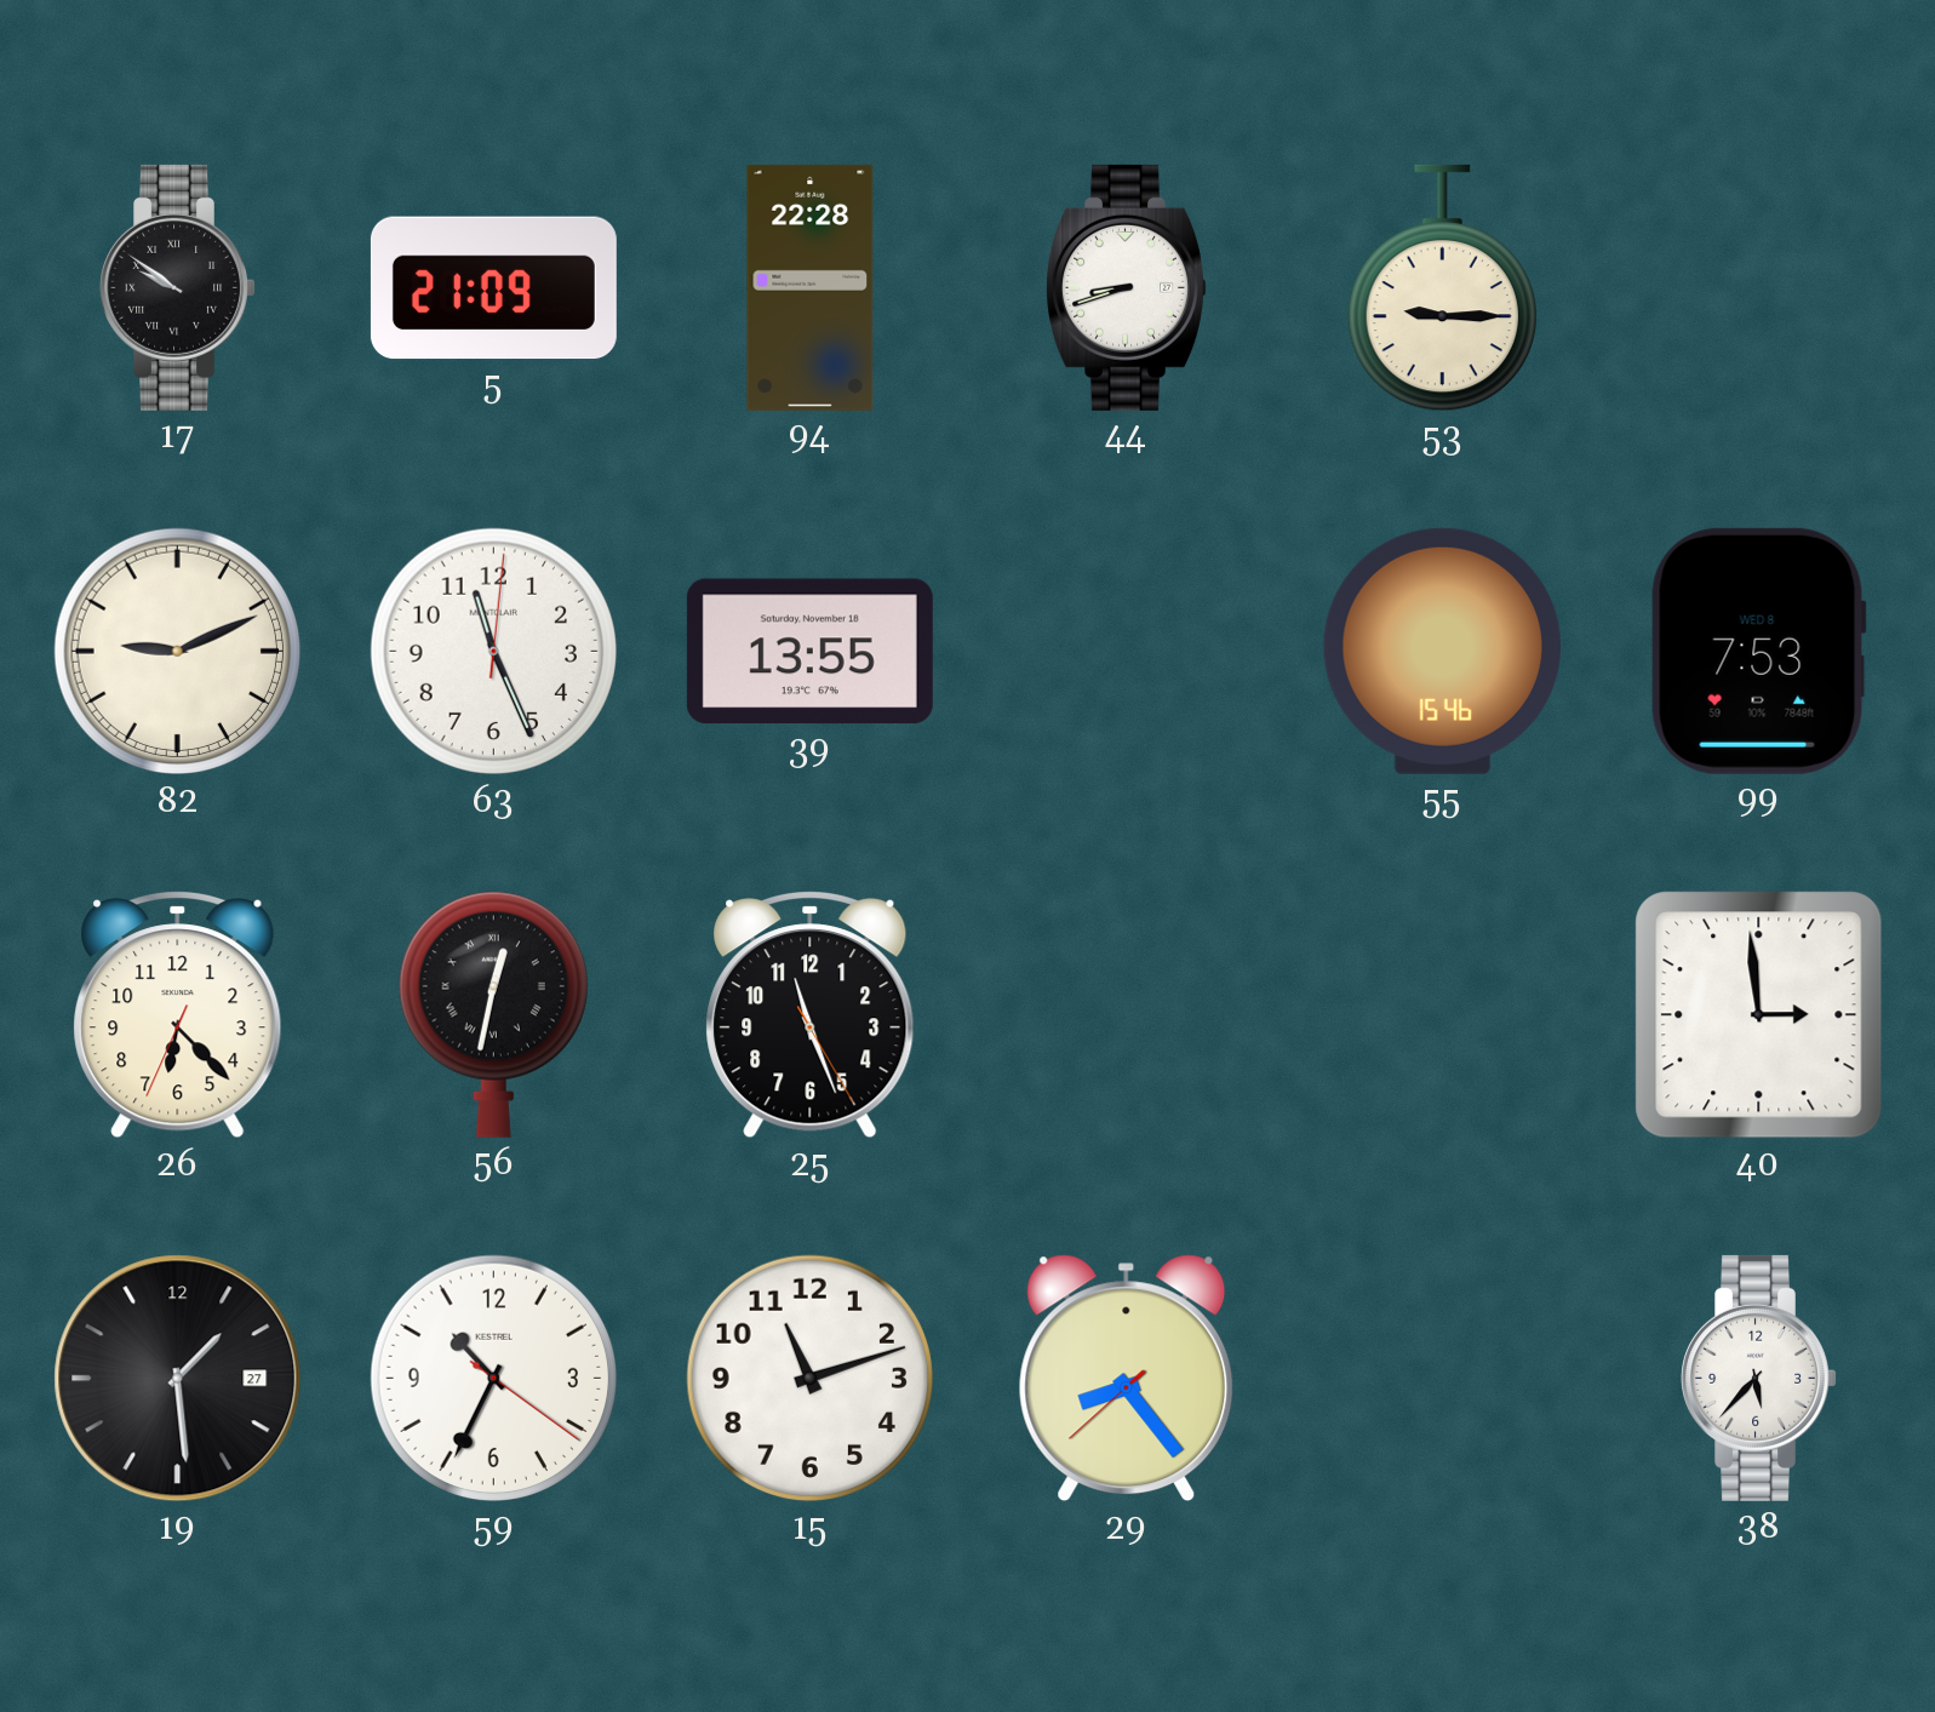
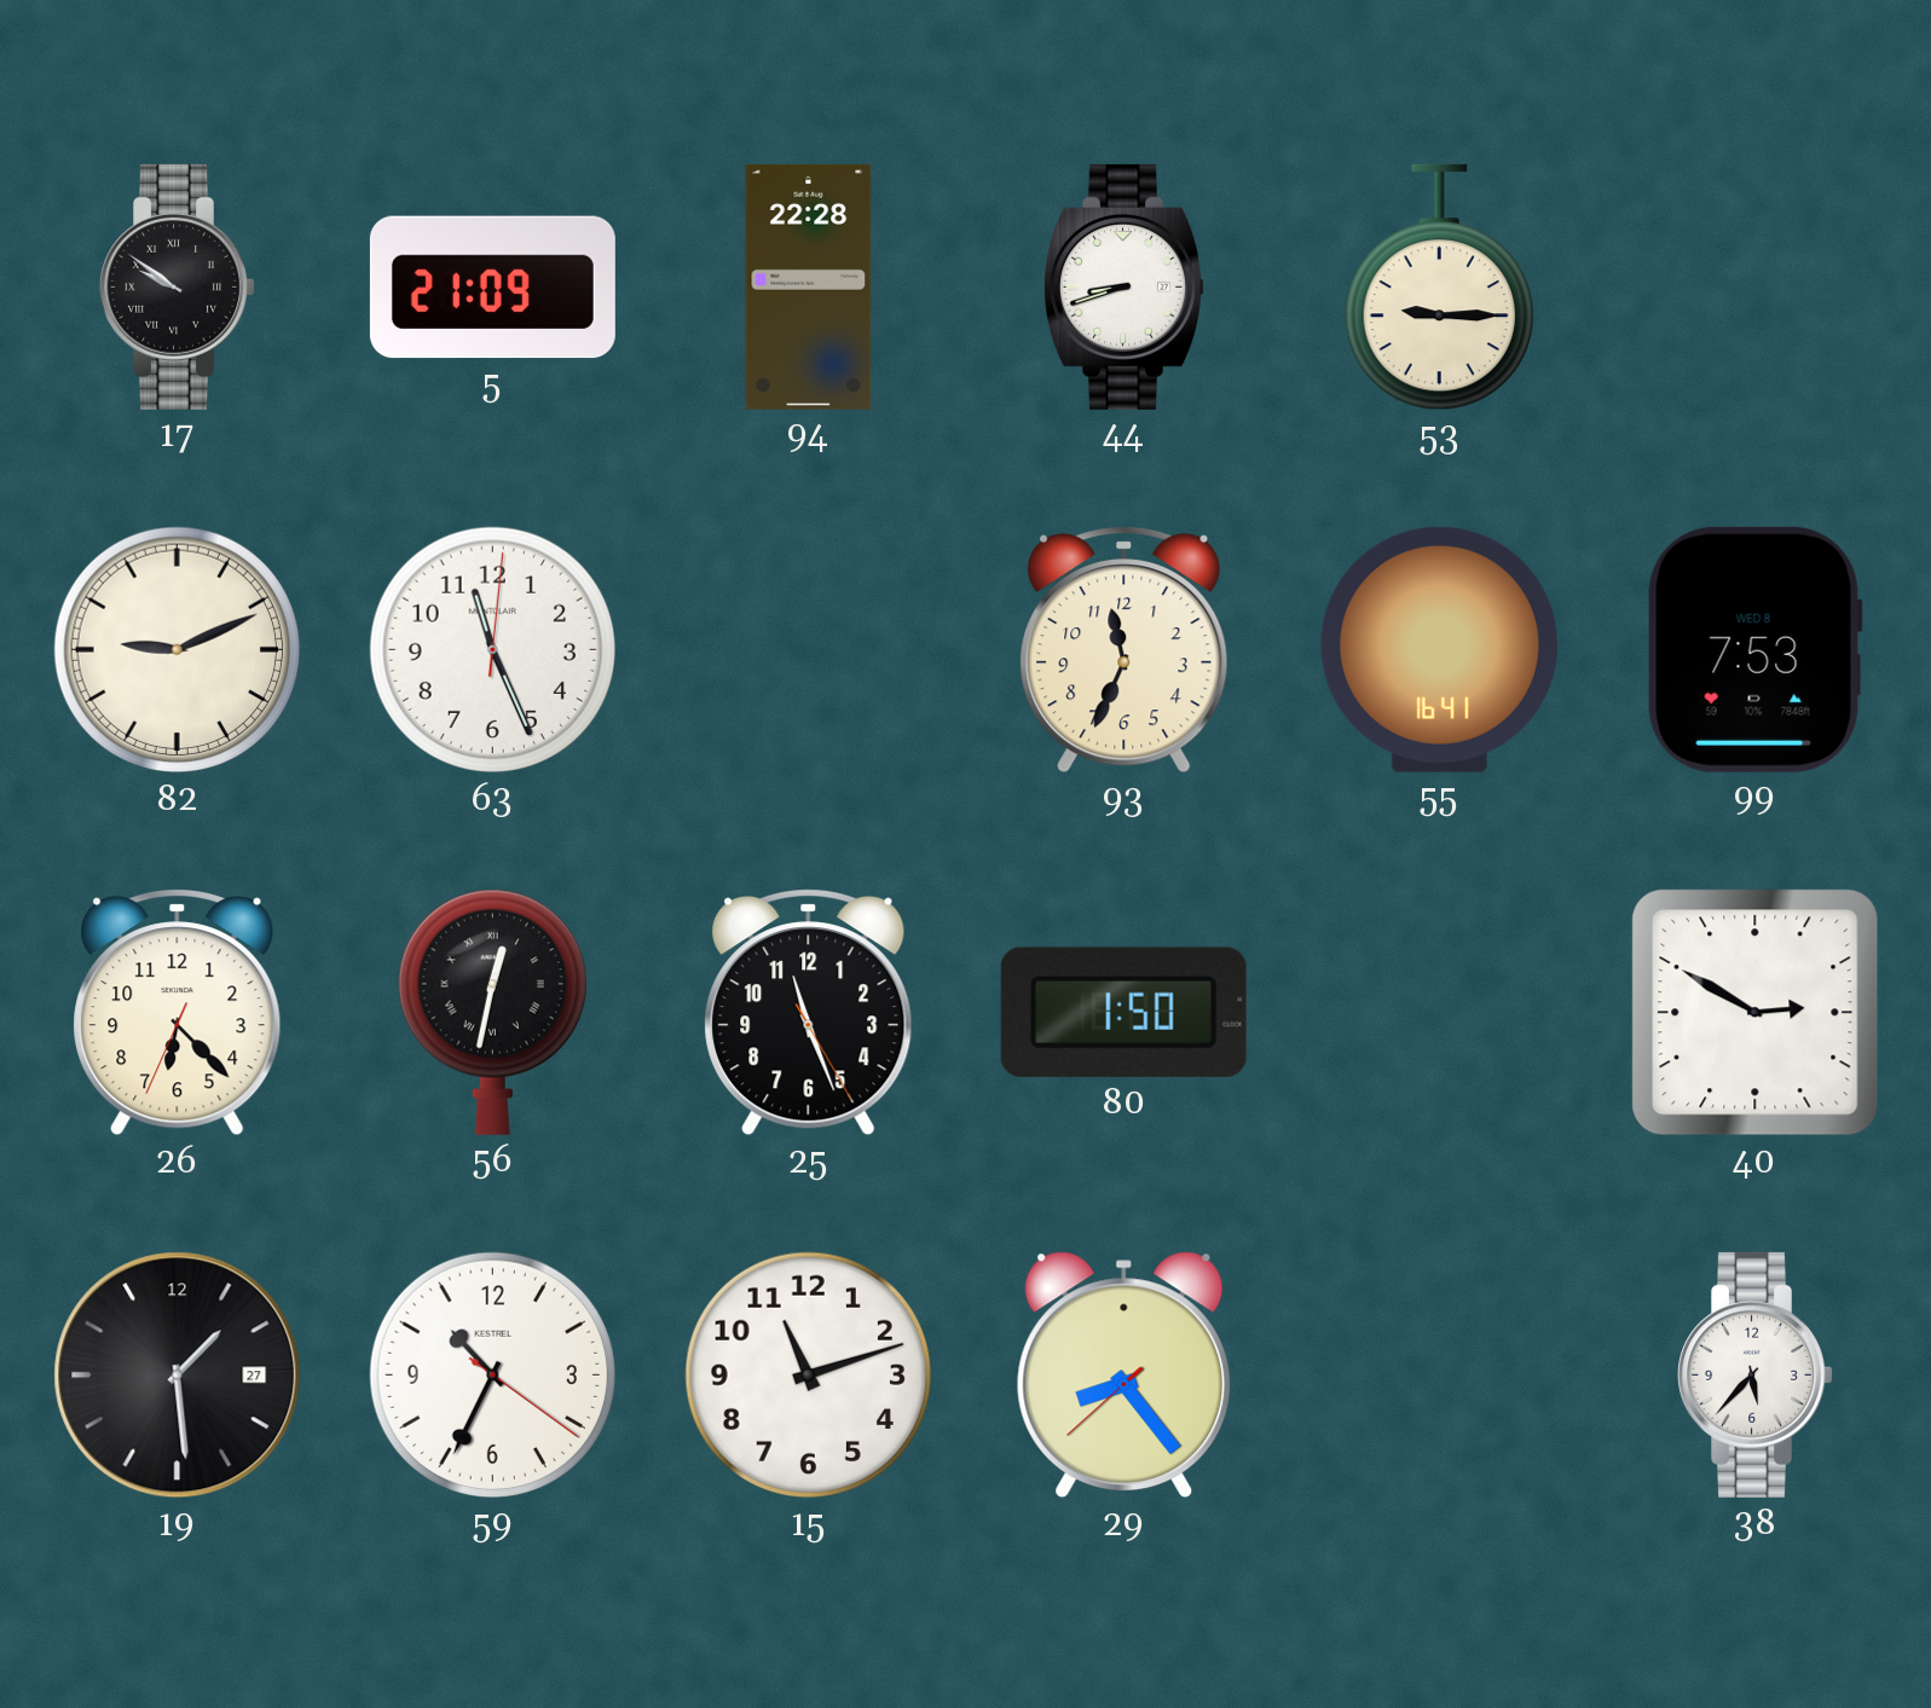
39: 13:55 -> none
93: none -> 11:34
55: 15:46 -> 16:41
80: none -> 1:50
40: 2:59 -> 2:50
